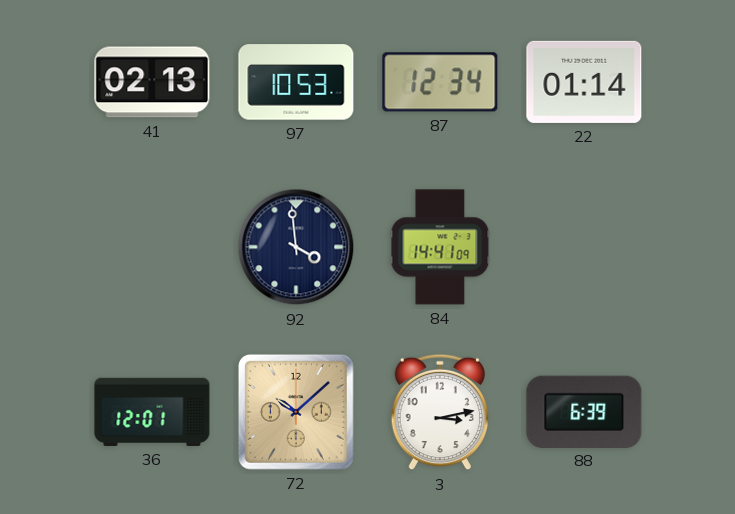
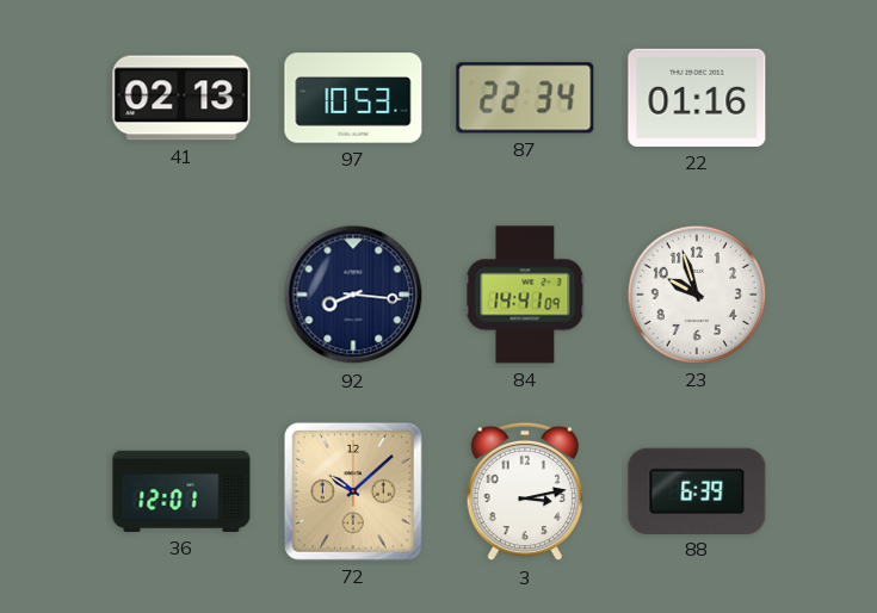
87: 12:34 -> 22:34
22: 01:14 -> 01:16
92: 3:59 -> 8:16
23: none -> 9:57
